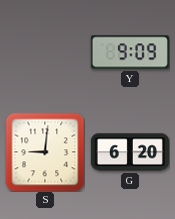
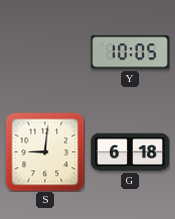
Y: 9:09 -> 10:05
G: 6:20 -> 6:18
